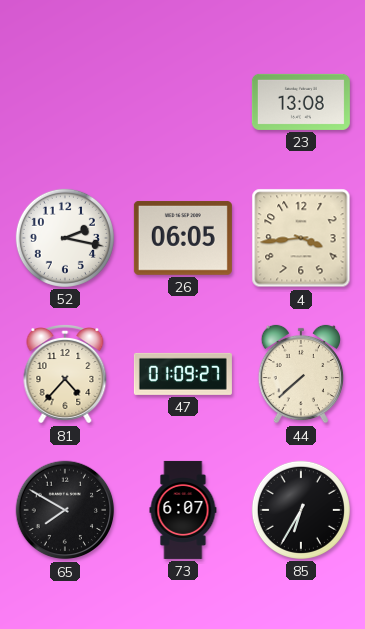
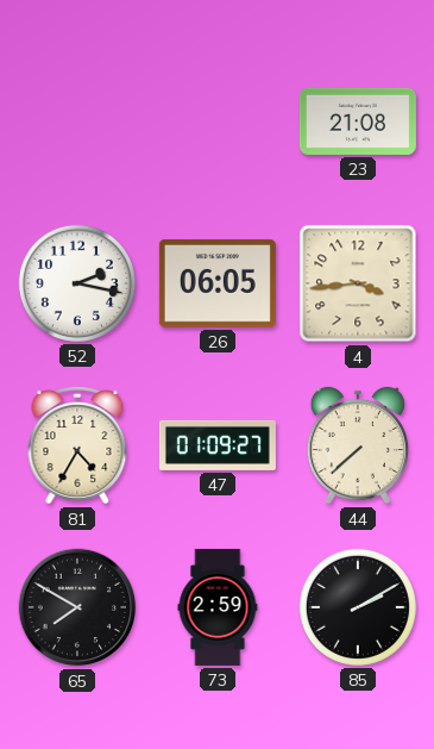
23: 13:08 -> 21:08
81: 4:37 -> 4:35
73: 6:07 -> 2:59
85: 6:35 -> 2:10
